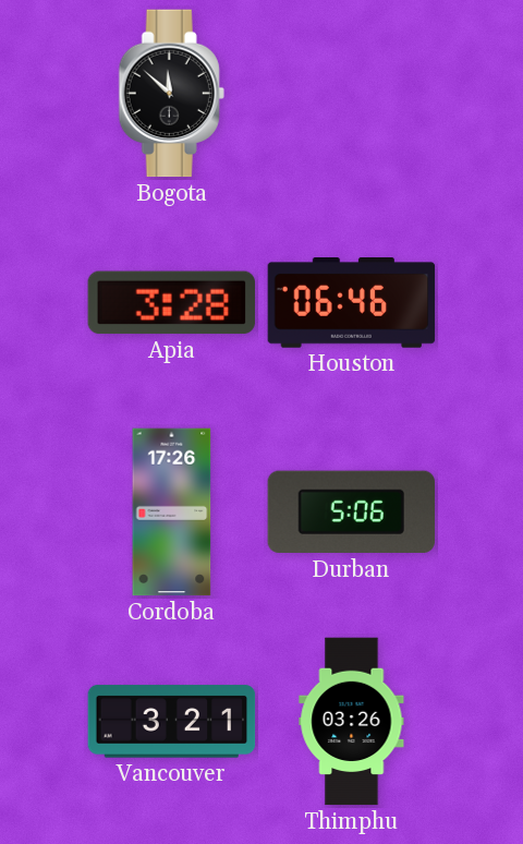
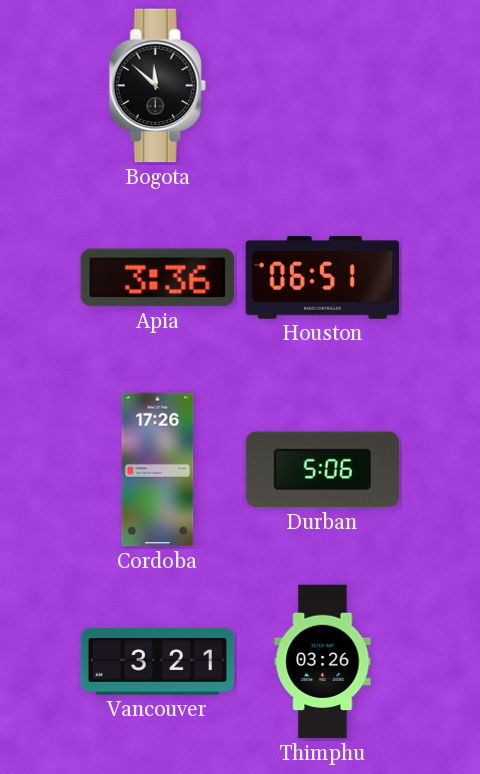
Apia: 3:28 -> 3:36
Houston: 06:46 -> 06:51
